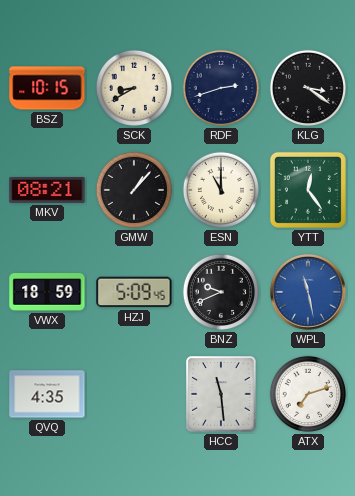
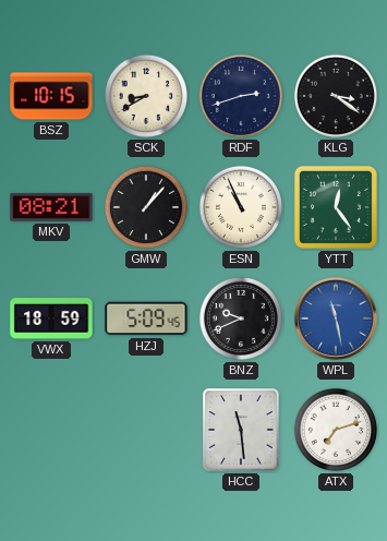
ESN: 11:00 -> 10:56
QVQ: 4:35 -> none
